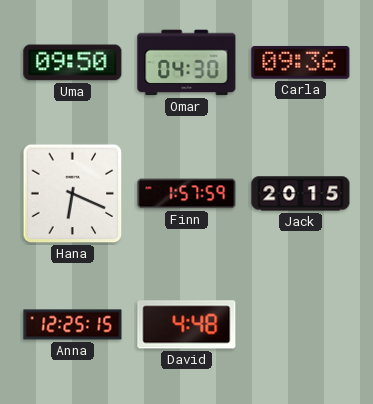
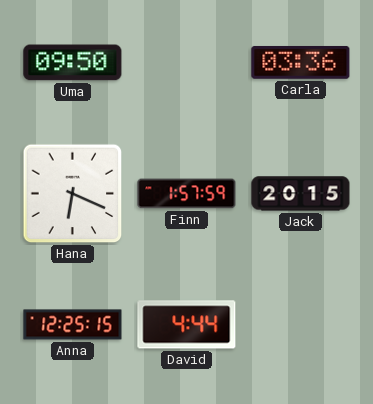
Omar: 04:30 -> none
Carla: 09:36 -> 03:36
David: 4:48 -> 4:44
